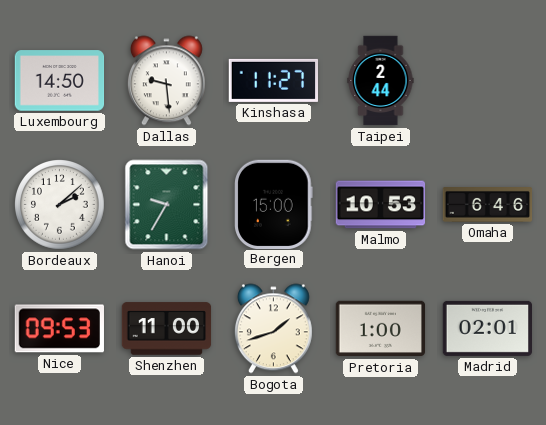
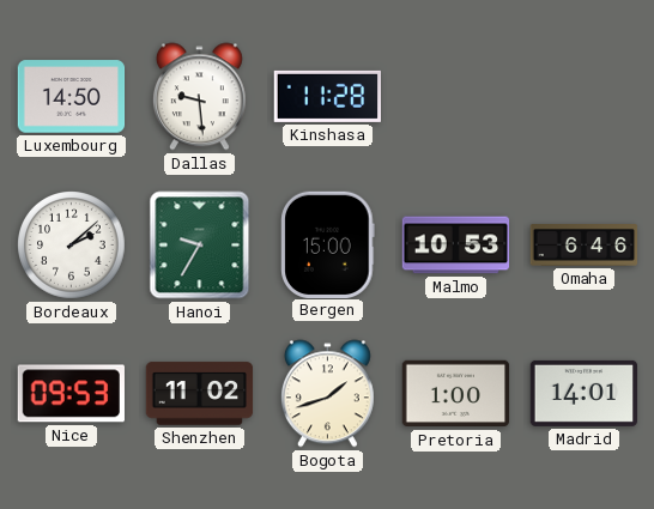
Kinshasa: 11:27 -> 11:28
Taipei: 2:44 -> none
Shenzhen: 11:00 -> 11:02
Madrid: 02:01 -> 14:01
